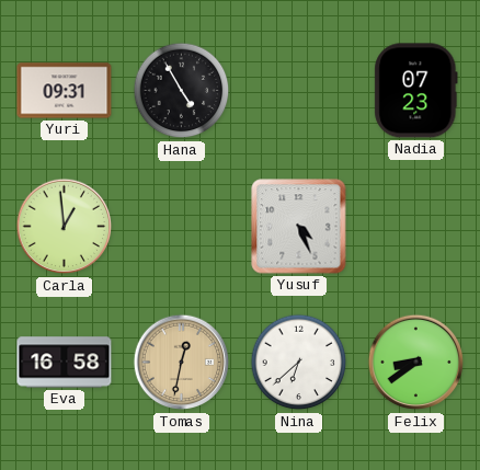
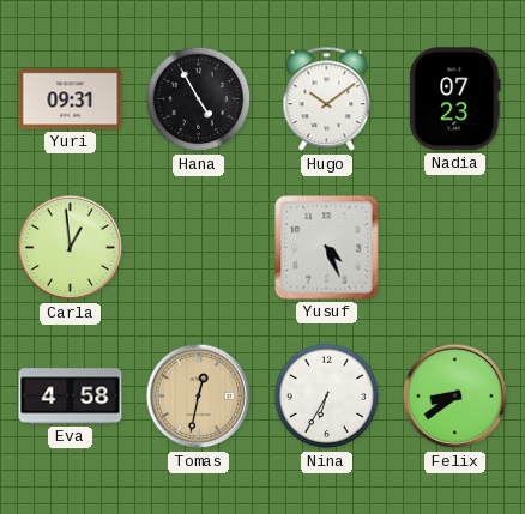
Hugo: none -> 10:09
Eva: 16:58 -> 4:58
Nina: 6:38 -> 6:35
